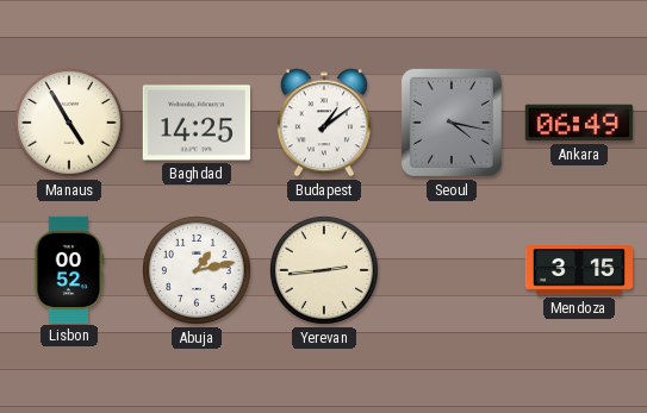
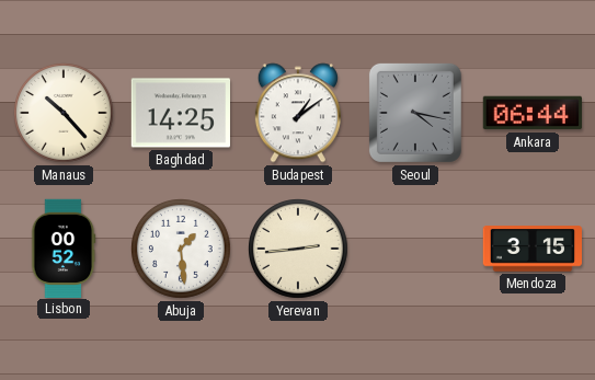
Manaus: 4:55 -> 10:23
Ankara: 06:49 -> 06:44
Abuja: 1:13 -> 1:29
